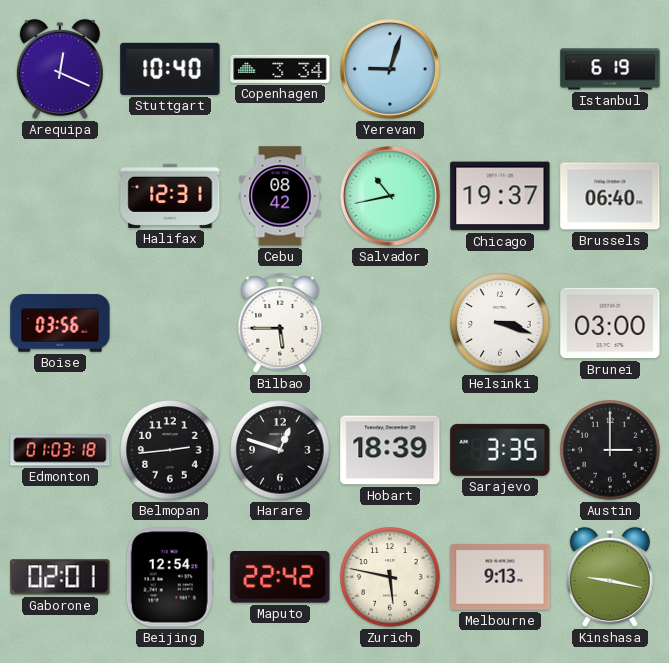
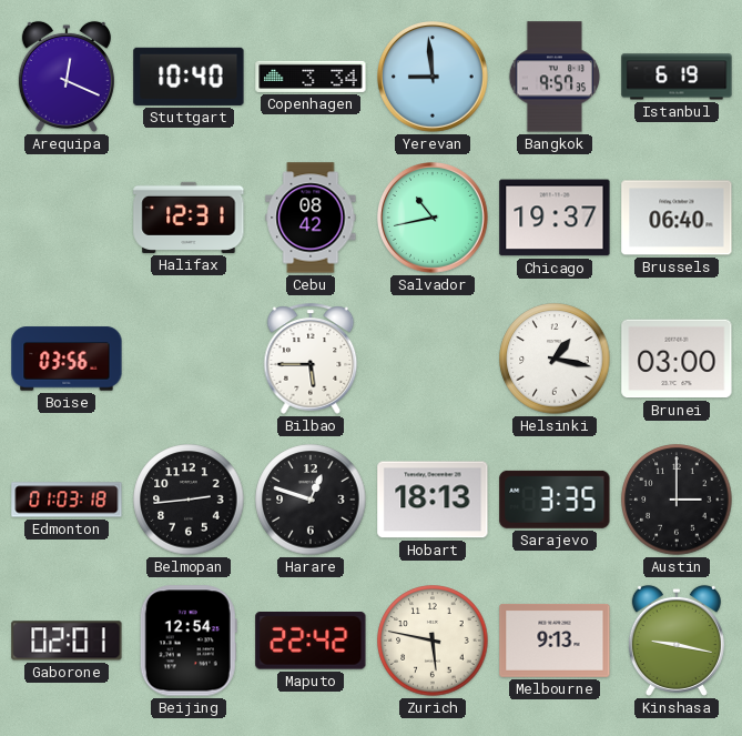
Yerevan: 9:03 -> 8:59
Bangkok: none -> 9:57
Helsinki: 3:18 -> 1:17
Hobart: 18:39 -> 18:13
